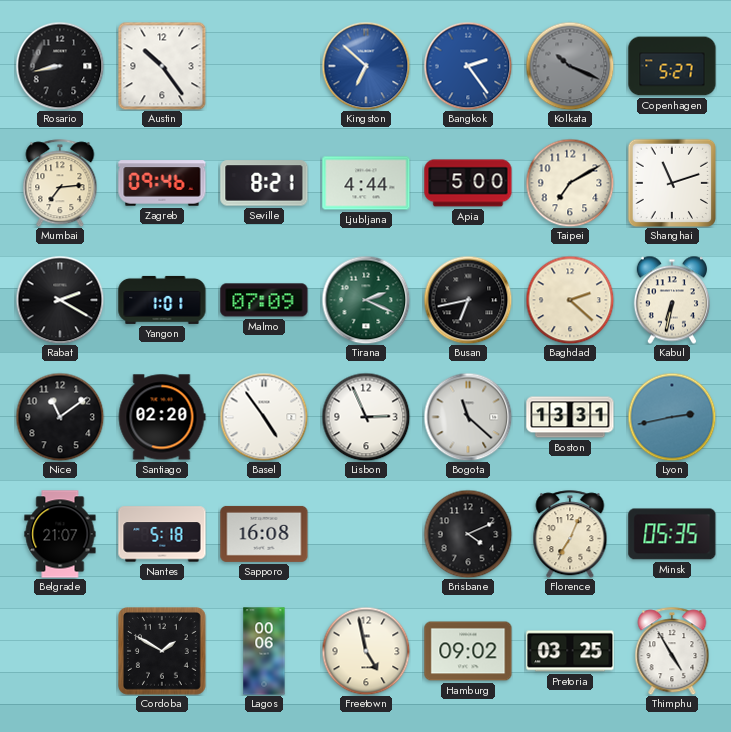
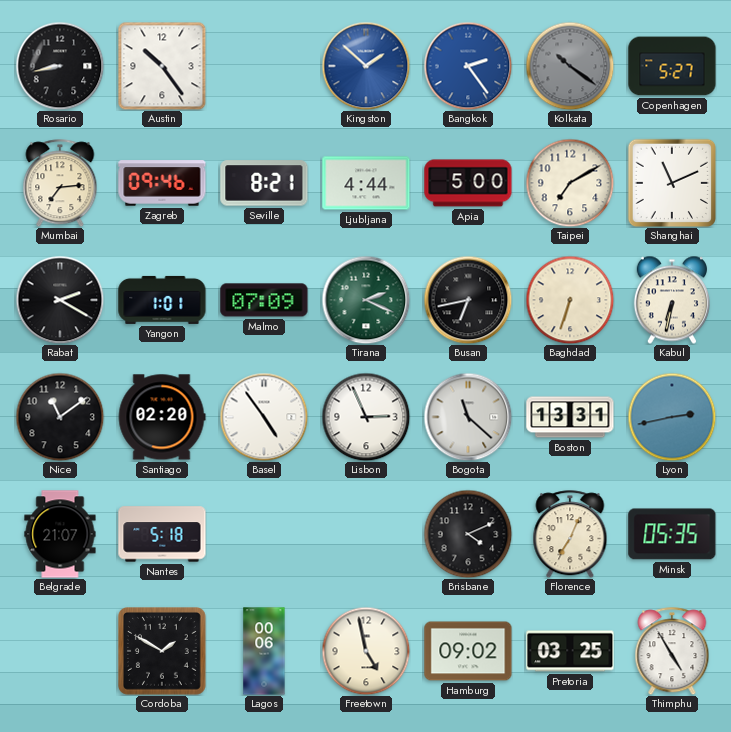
Kingston: 6:52 -> 1:52
Kolkata: 10:19 -> 10:21
Shanghai: 11:12 -> 11:11
Baghdad: 2:22 -> 6:33
Sapporo: 16:08 -> none
